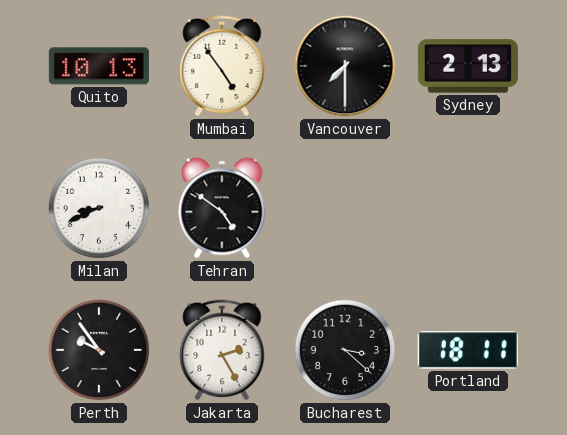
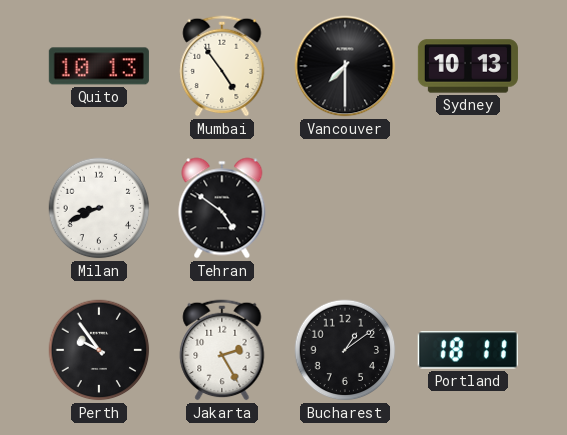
Sydney: 2:13 -> 10:13
Bucharest: 3:22 -> 1:09
